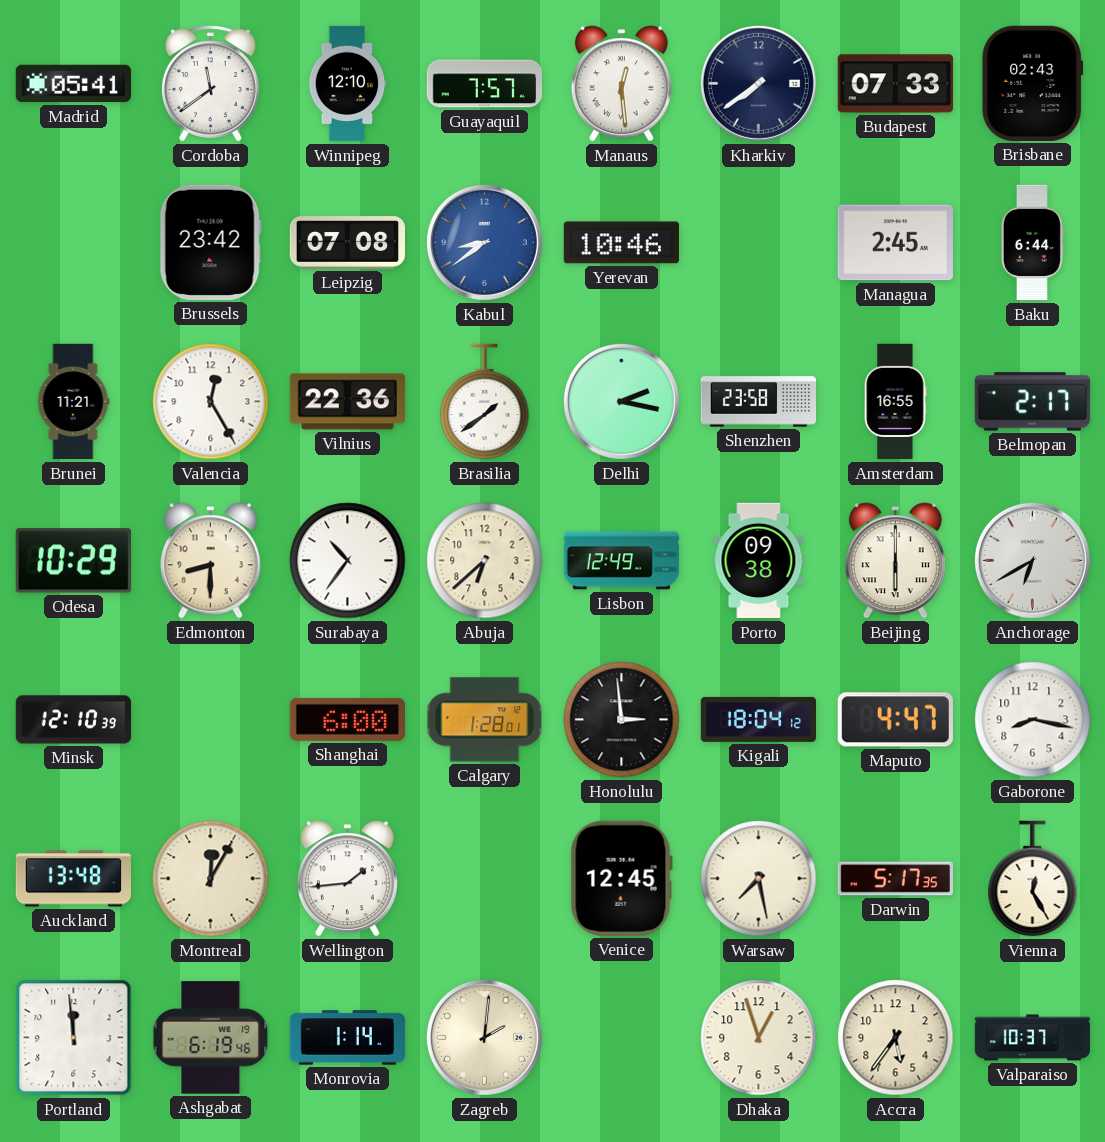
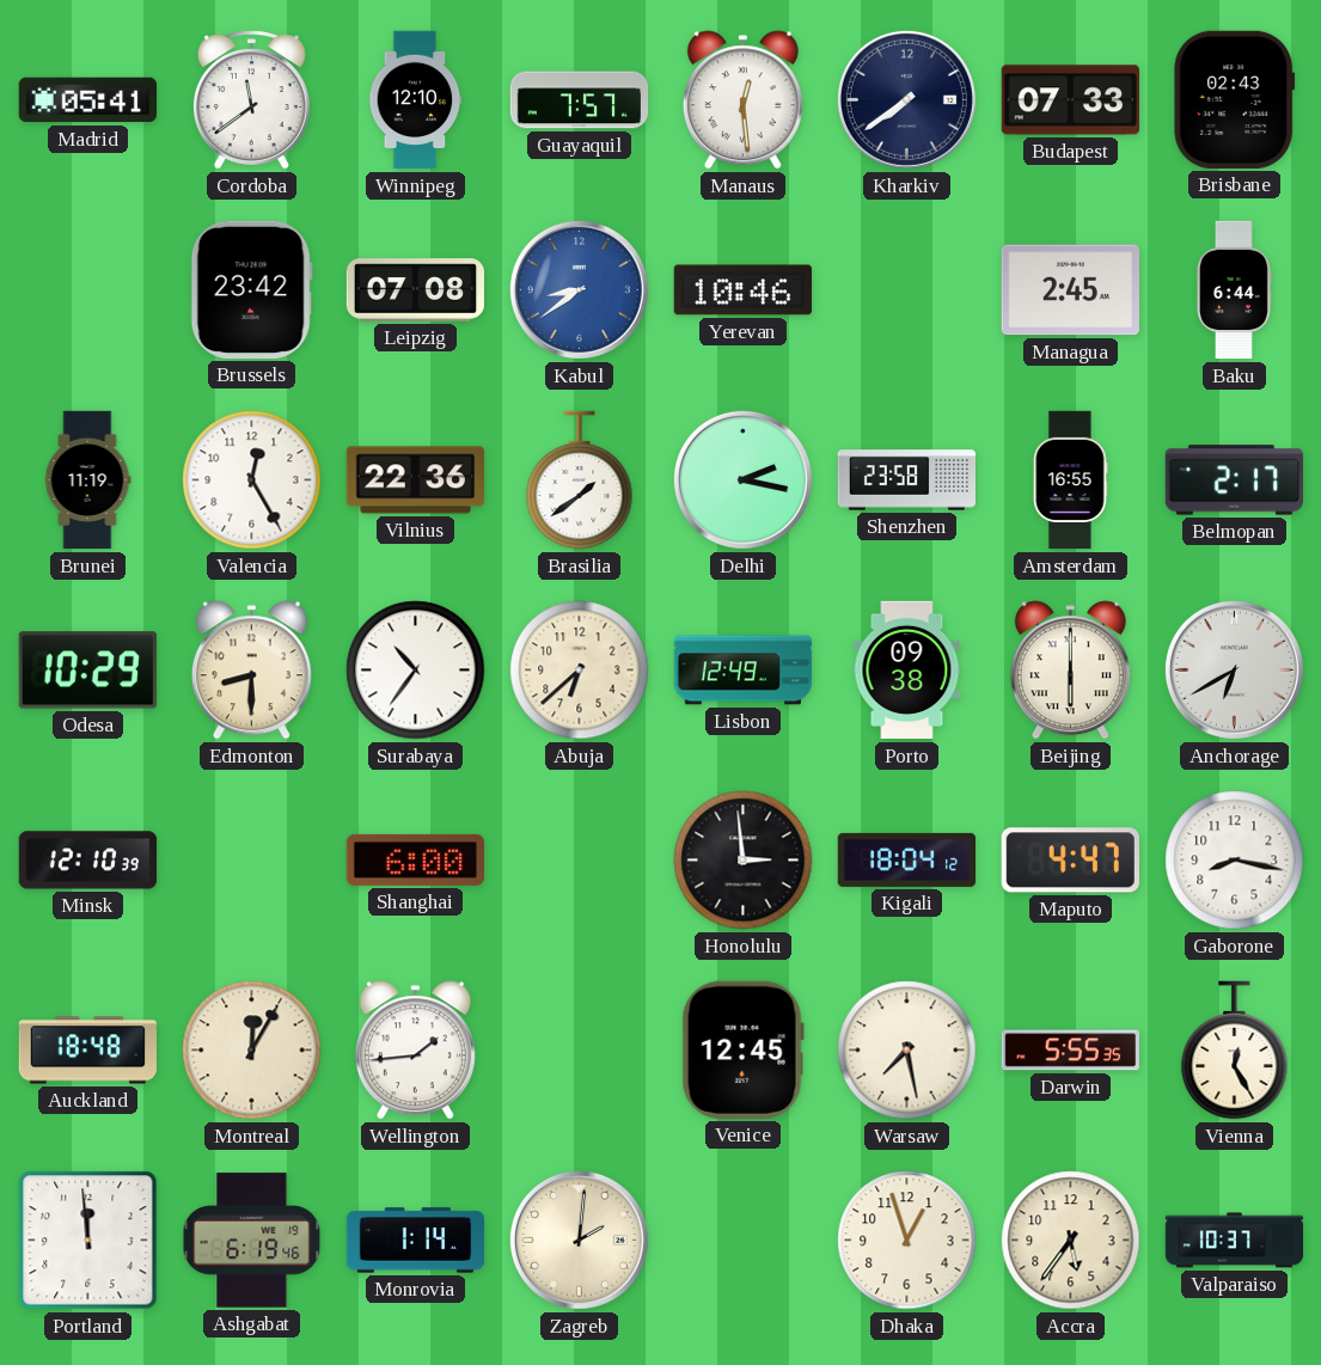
Brunei: 11:21 -> 11:19
Calgary: 1:28 -> none
Auckland: 13:48 -> 18:48
Darwin: 5:17 -> 5:55
